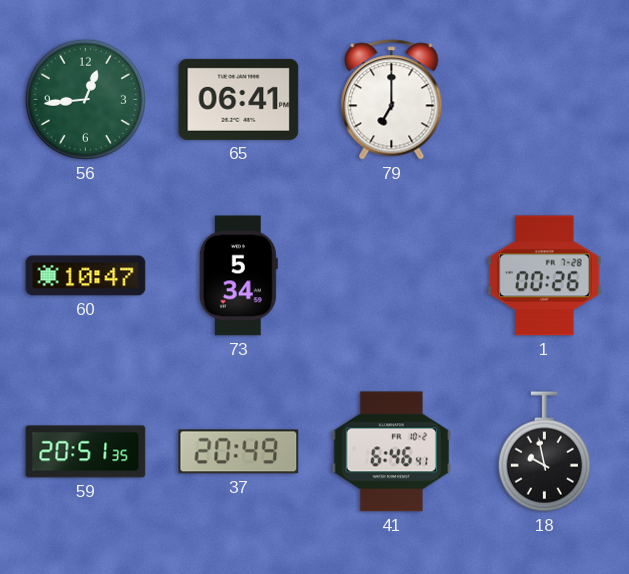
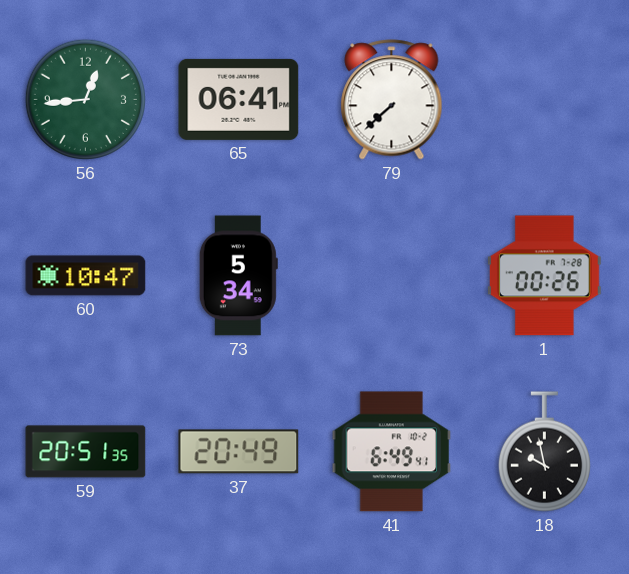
79: 7:00 -> 7:38
41: 6:46 -> 6:49
